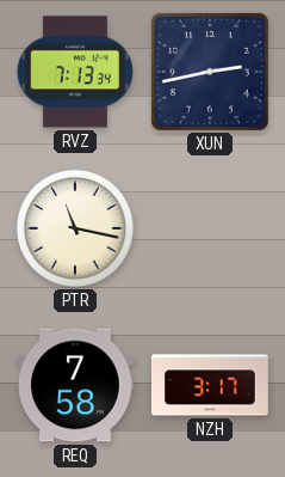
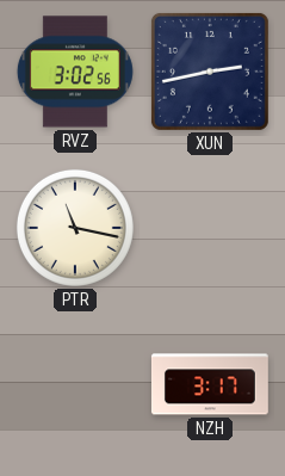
RVZ: 7:13 -> 3:02
REQ: 7:58 -> none
